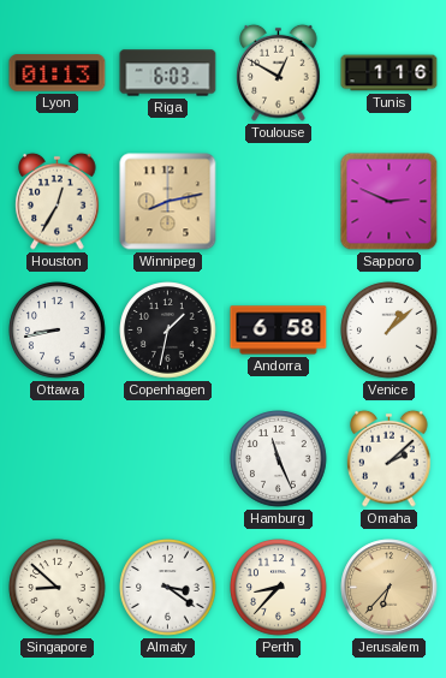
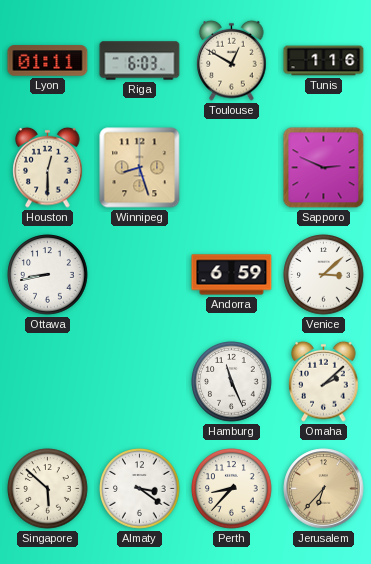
Lyon: 01:13 -> 01:11
Houston: 12:35 -> 12:30
Winnipeg: 8:13 -> 8:27
Copenhagen: 1:32 -> none
Andorra: 6:58 -> 6:59
Venice: 1:08 -> 3:08
Singapore: 8:52 -> 5:52
